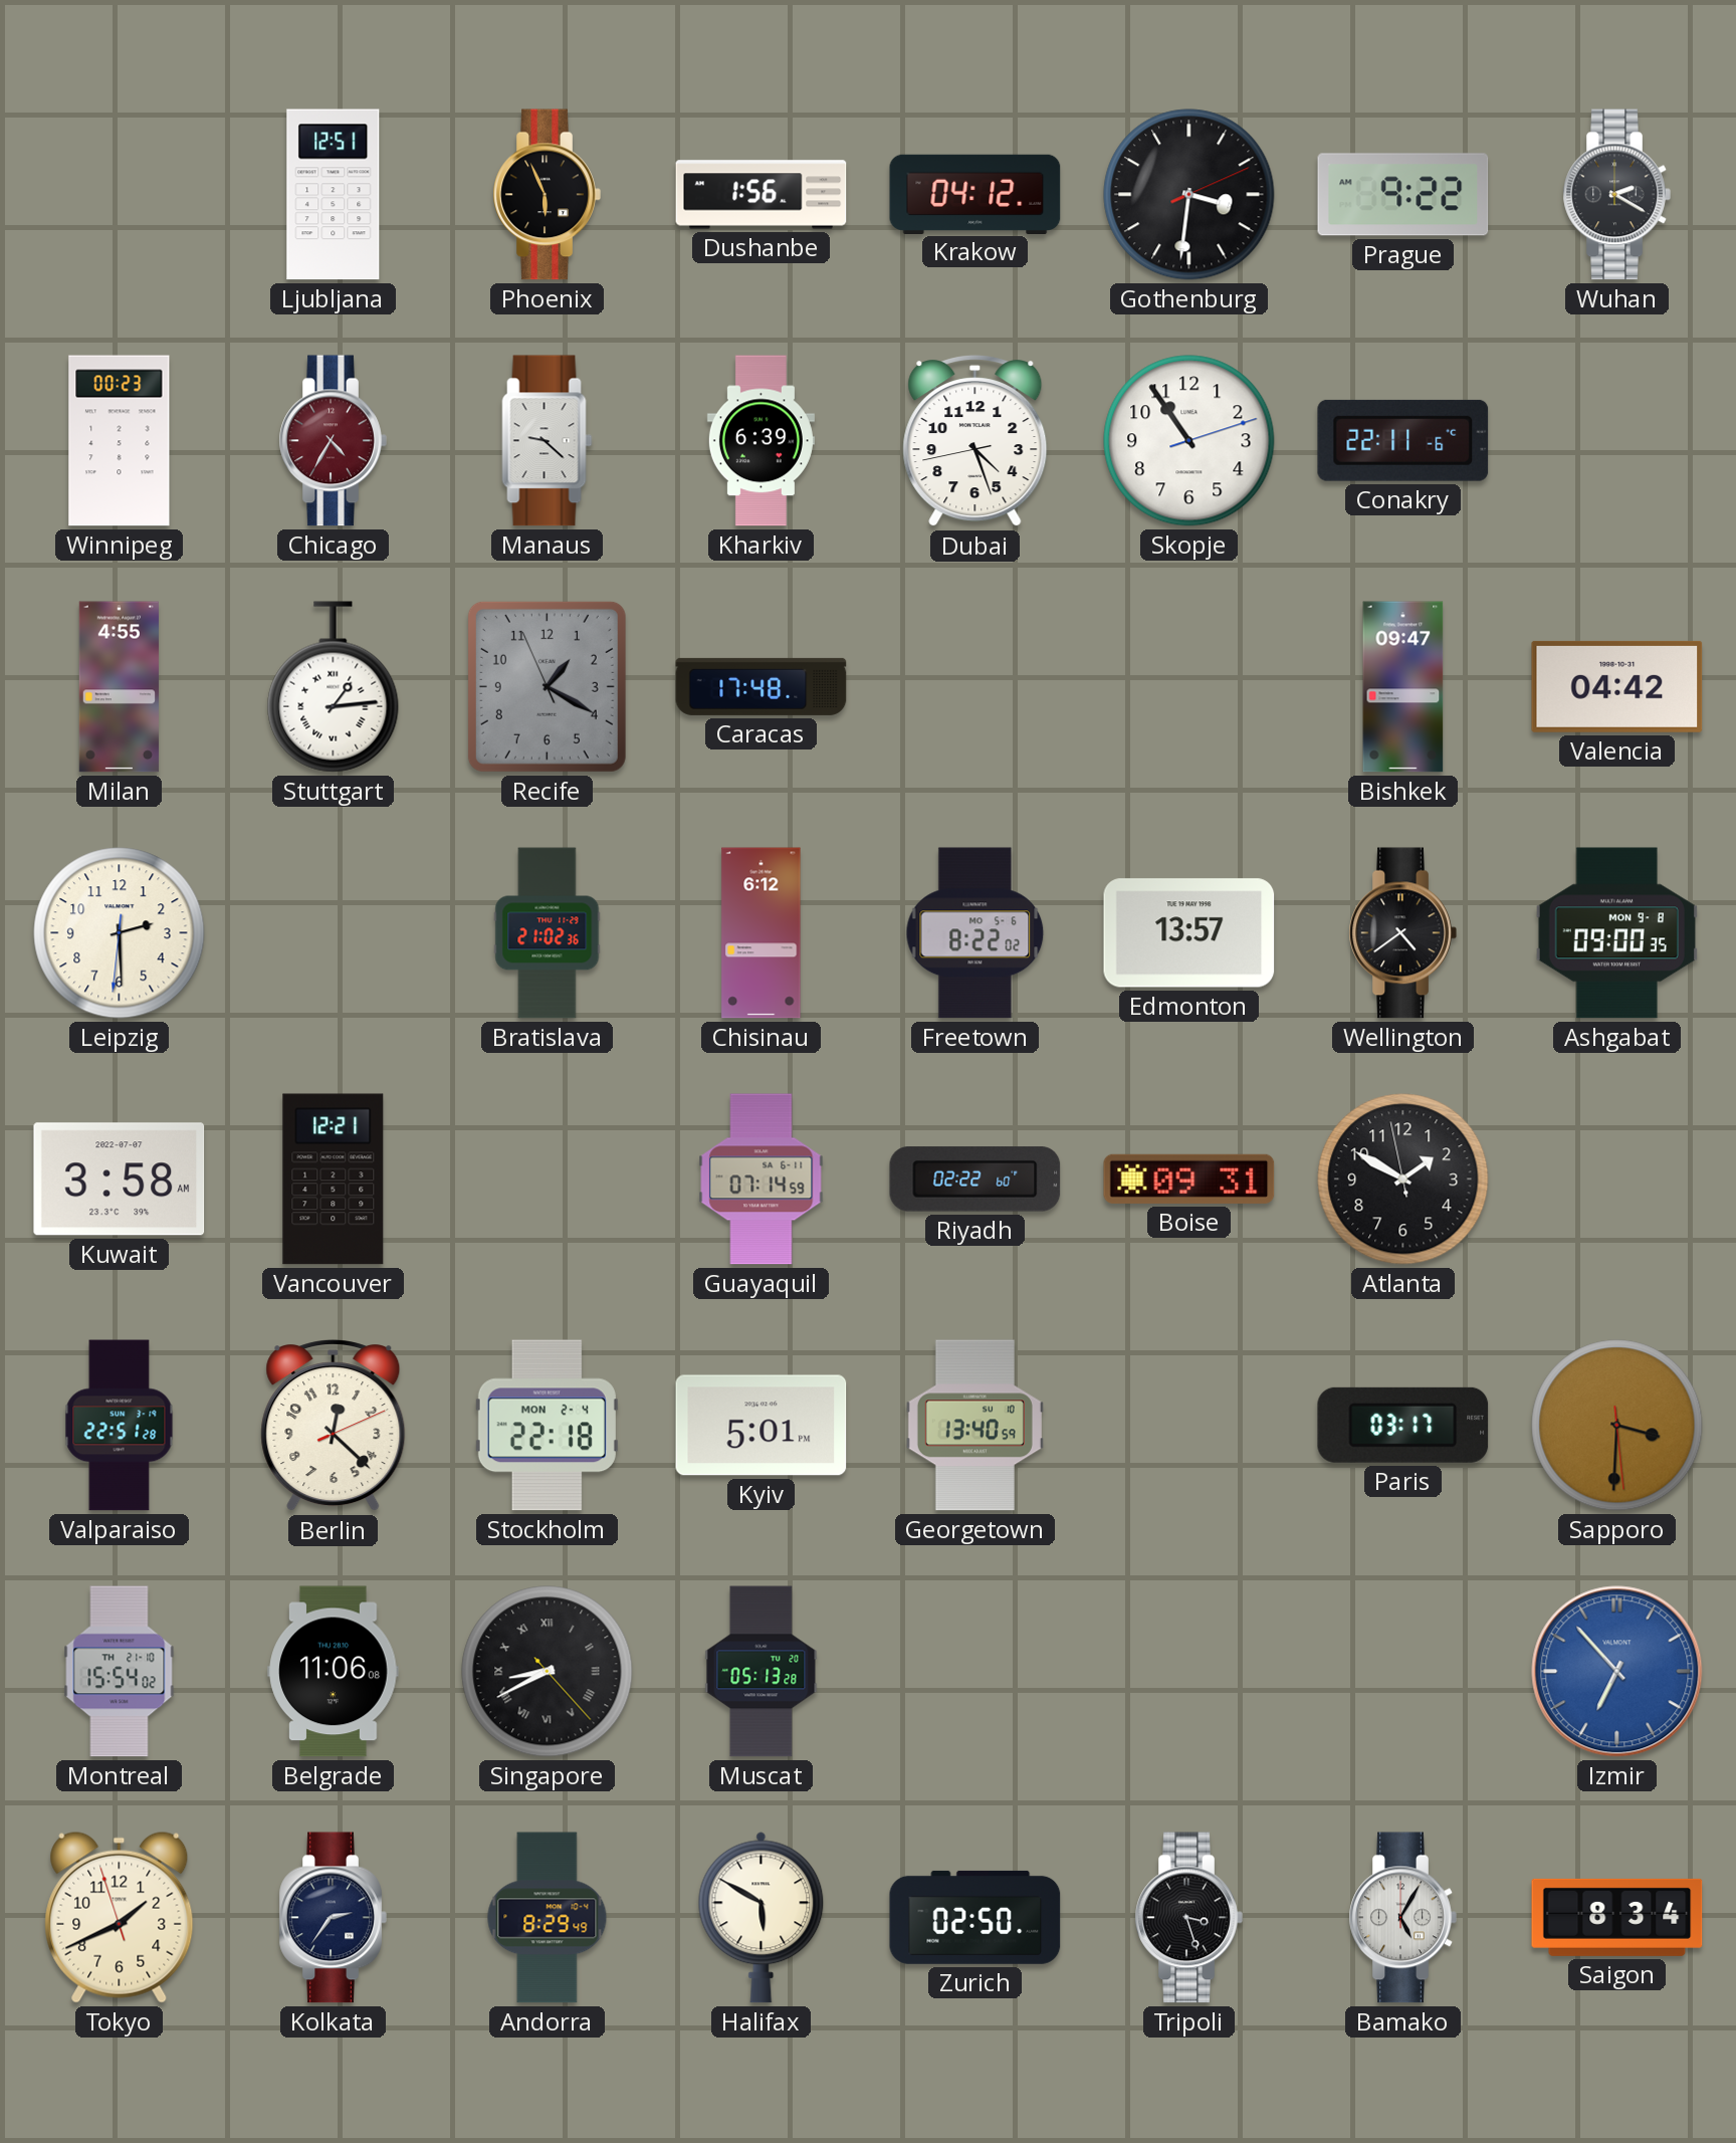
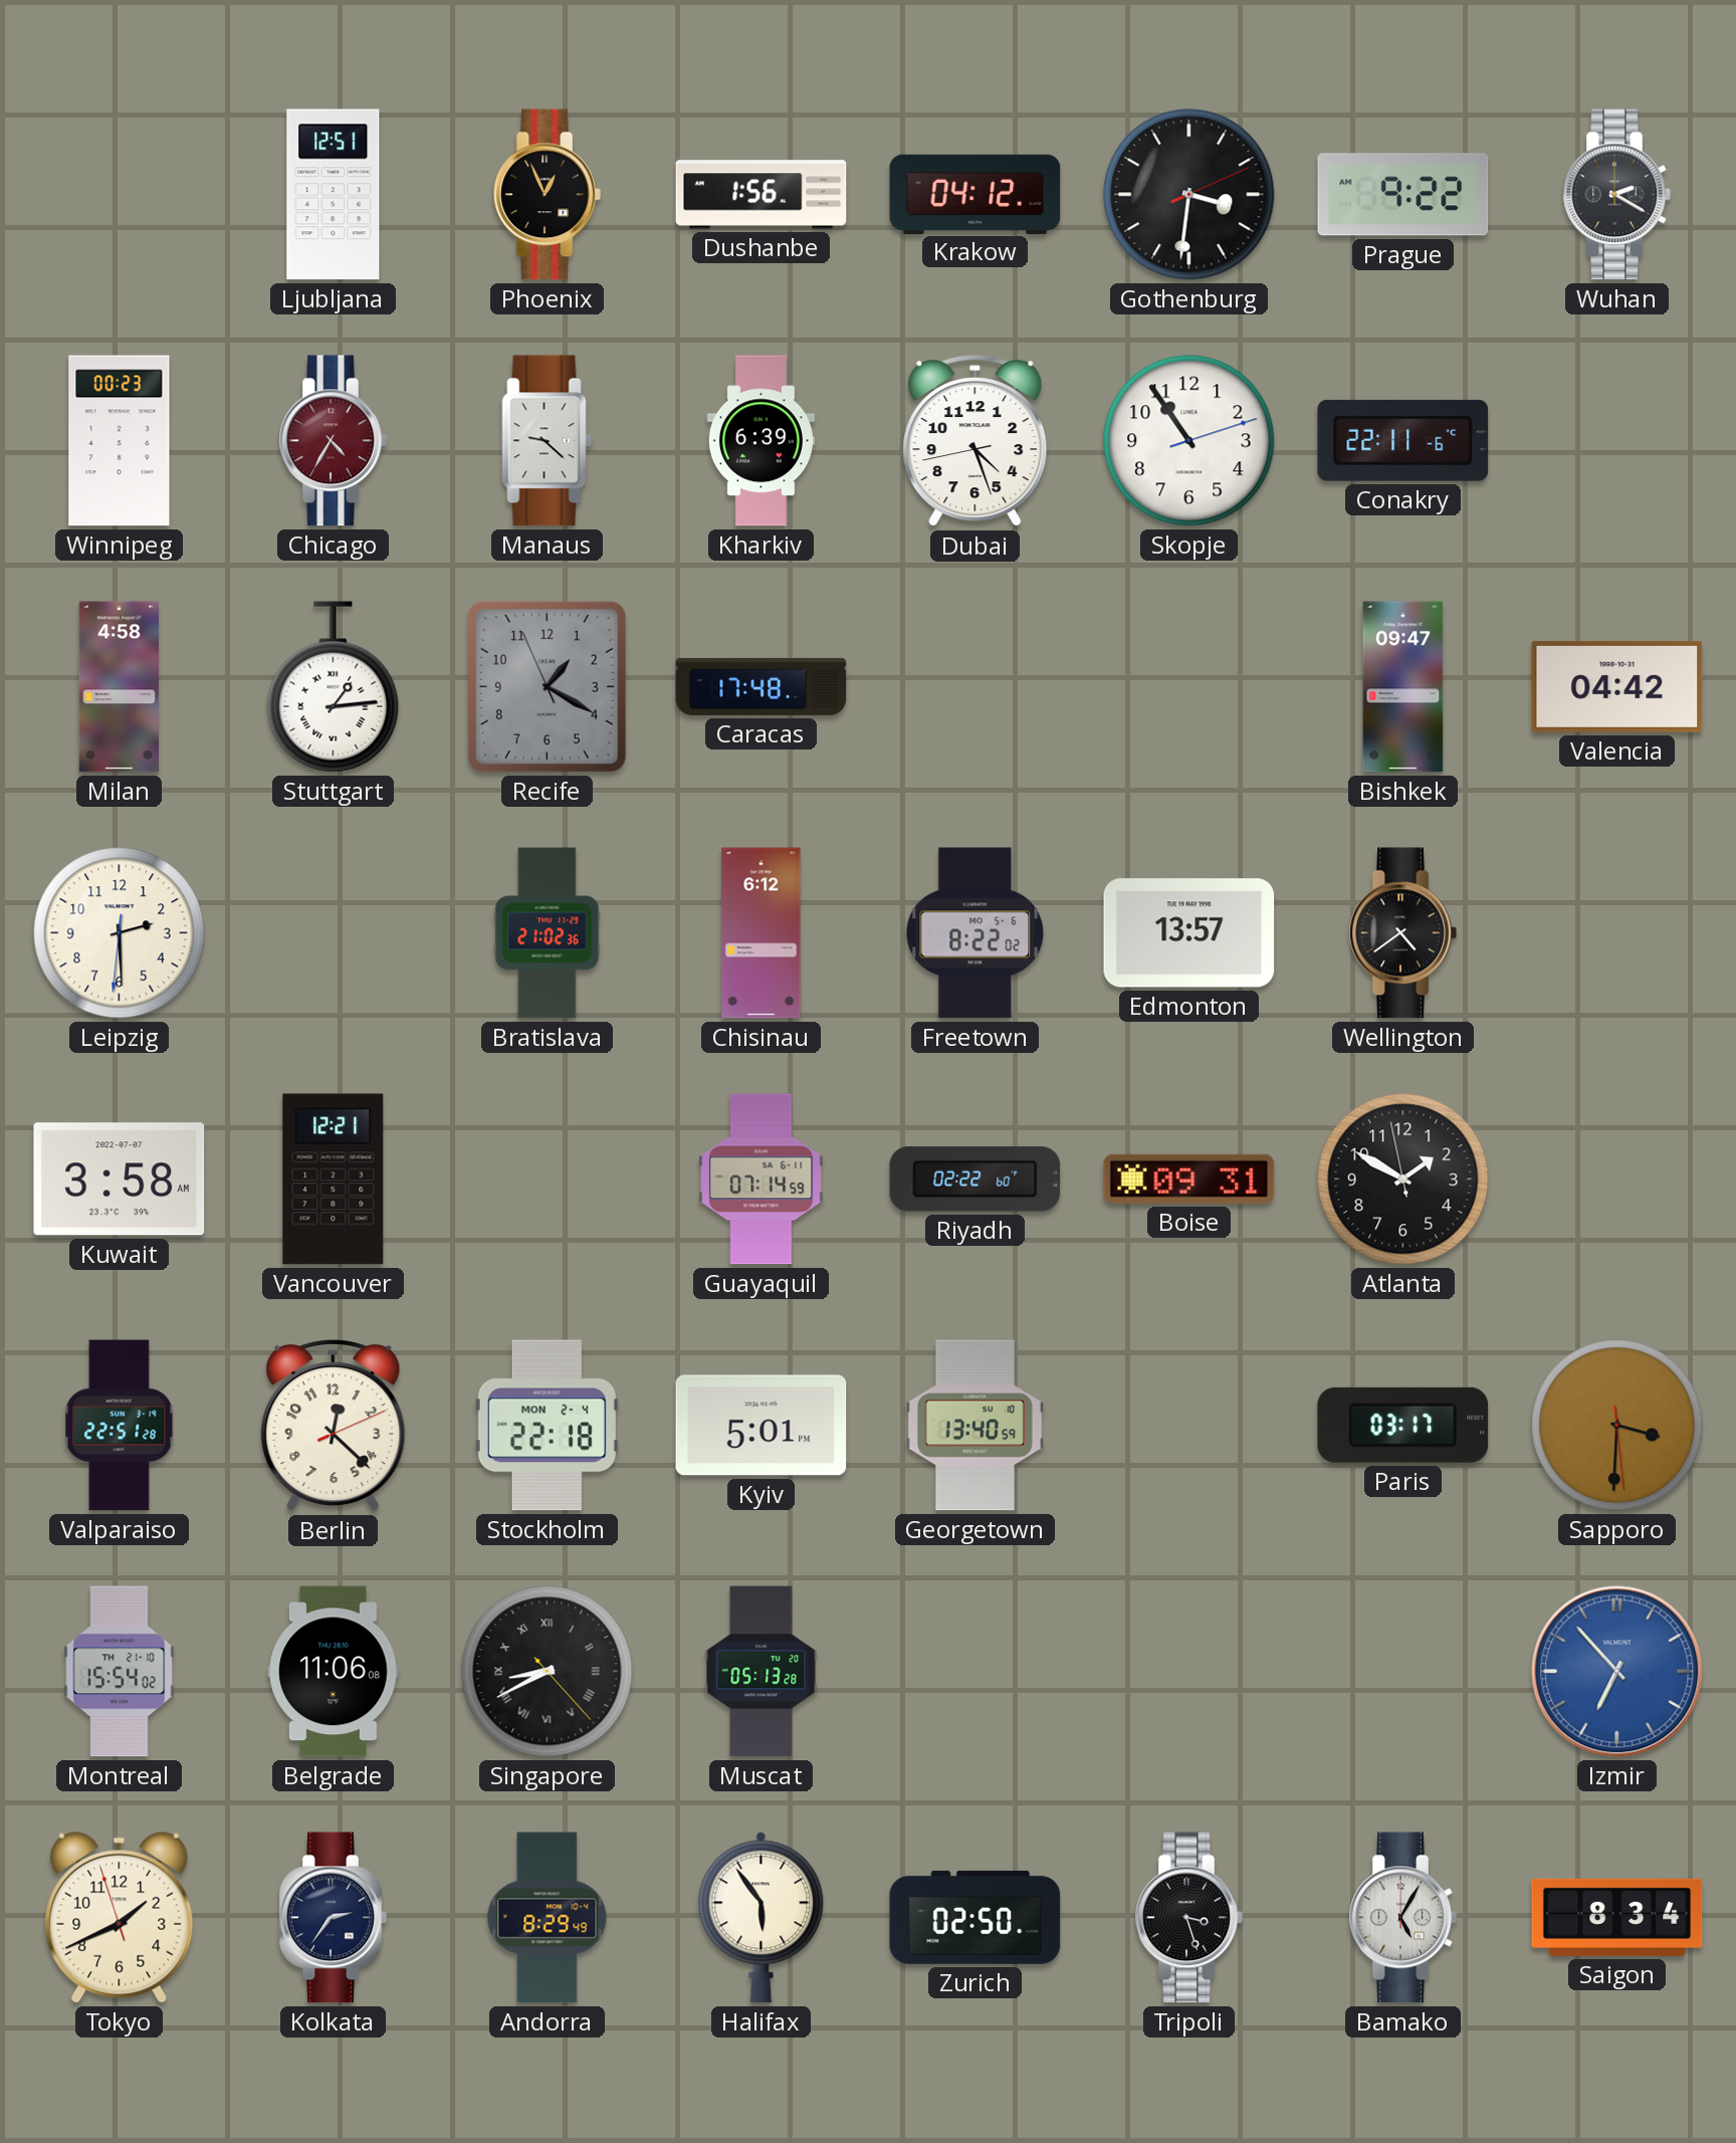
Phoenix: 5:56 -> 12:56
Milan: 4:55 -> 4:58
Ashgabat: 09:00 -> none
Halifax: 5:50 -> 5:54
